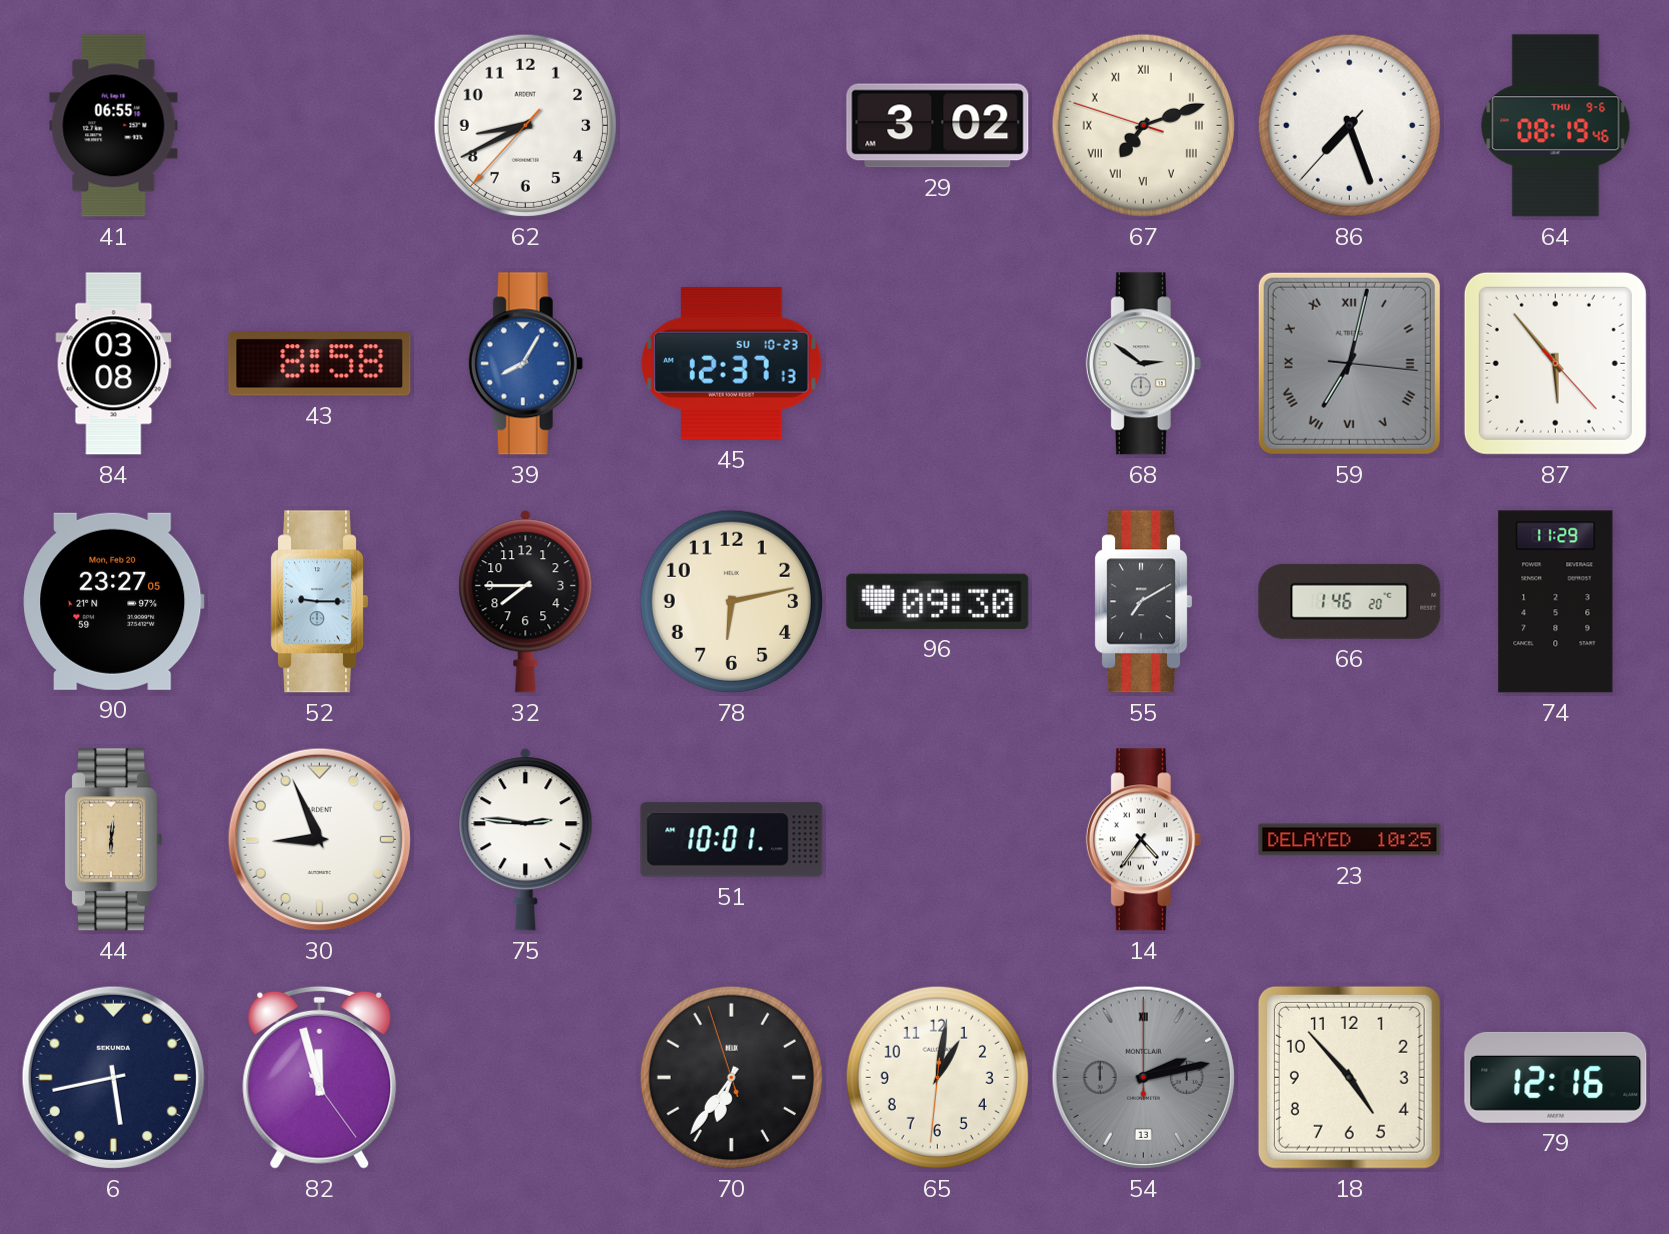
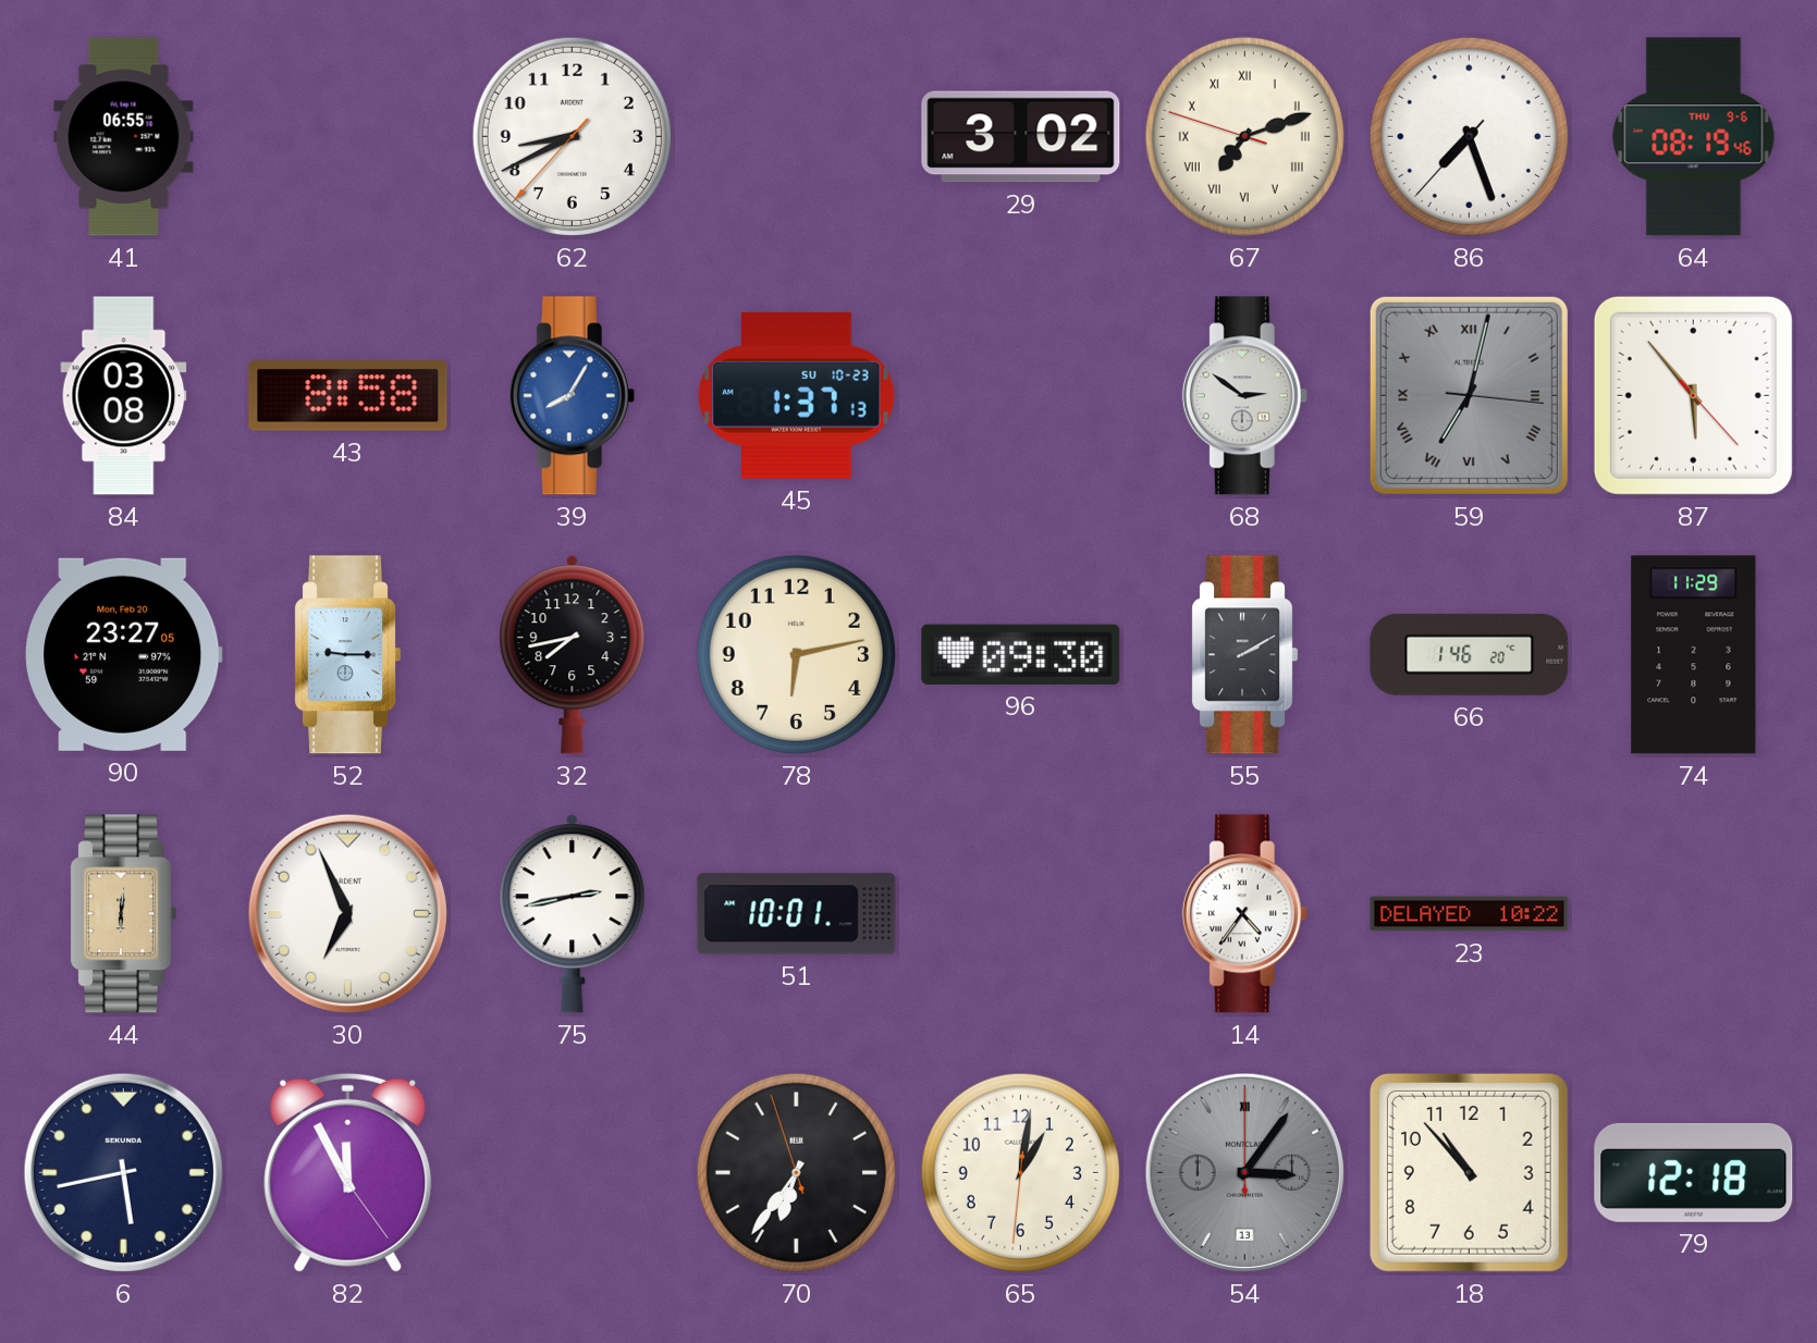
45: 12:37 -> 1:37
32: 7:45 -> 7:43
55: 7:10 -> 2:10
30: 8:56 -> 6:56
75: 2:46 -> 2:43
23: 10:25 -> 10:22
82: 11:57 -> 11:55
54: 2:13 -> 3:06
18: 4:53 -> 10:53
79: 12:16 -> 12:18
